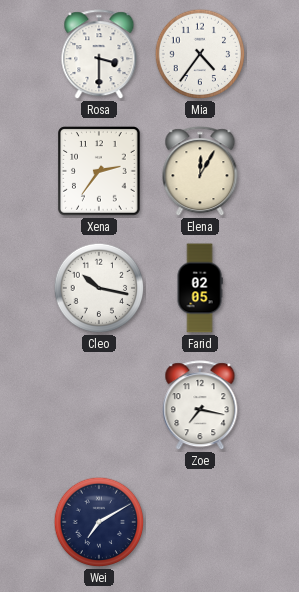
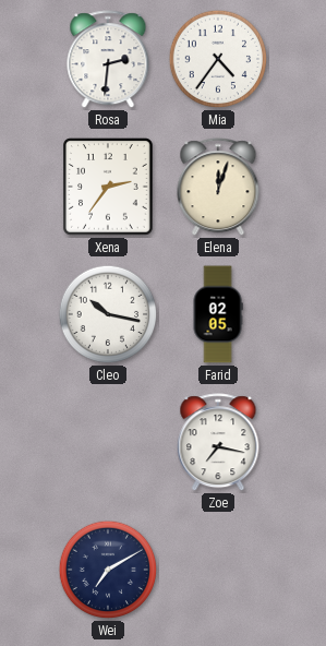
Rosa: 3:30 -> 2:31
Elena: 12:05 -> 12:03
